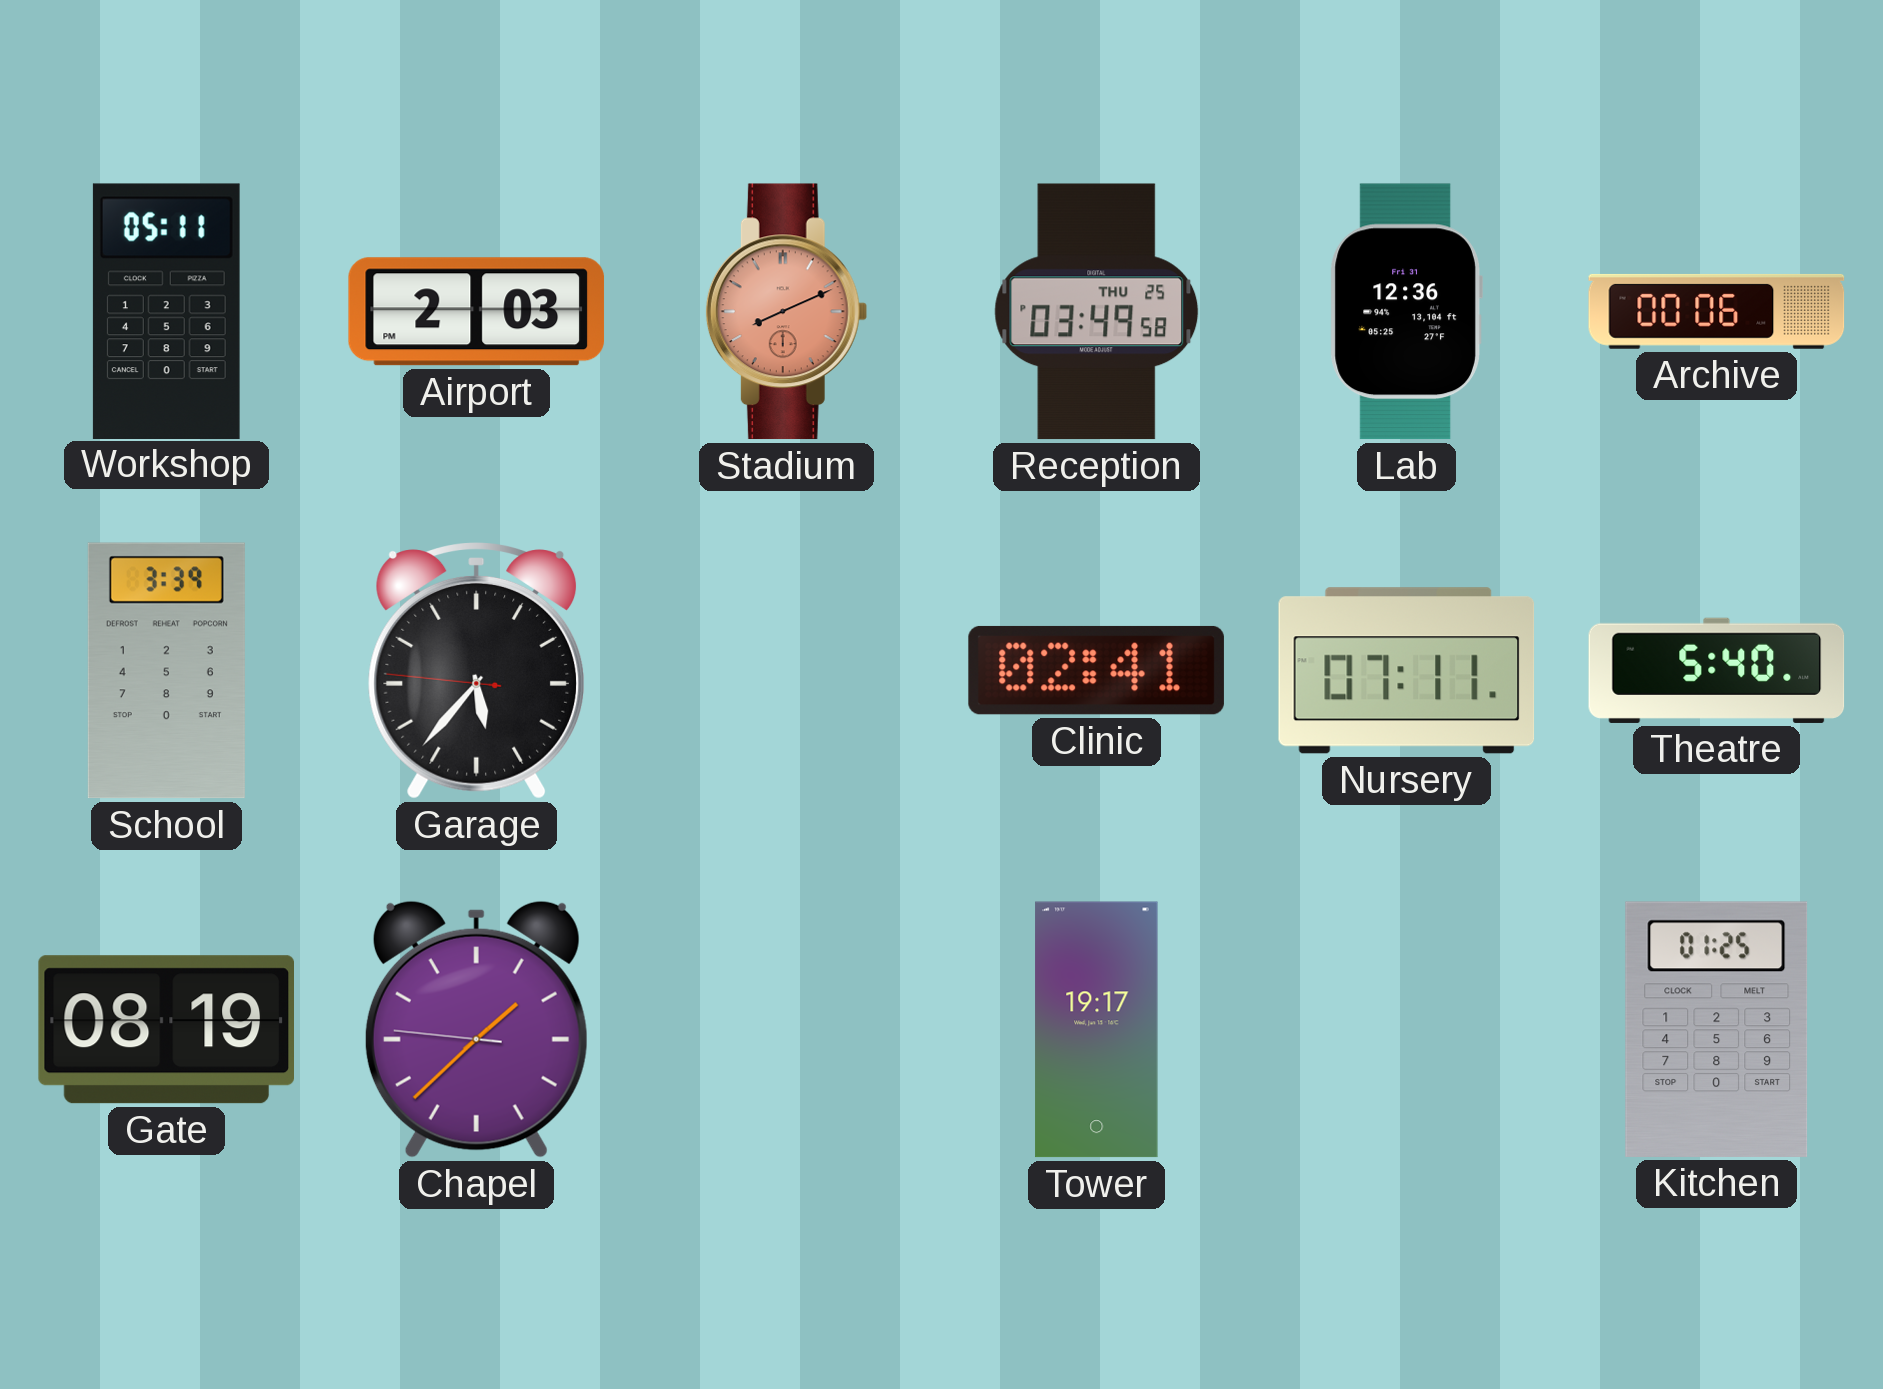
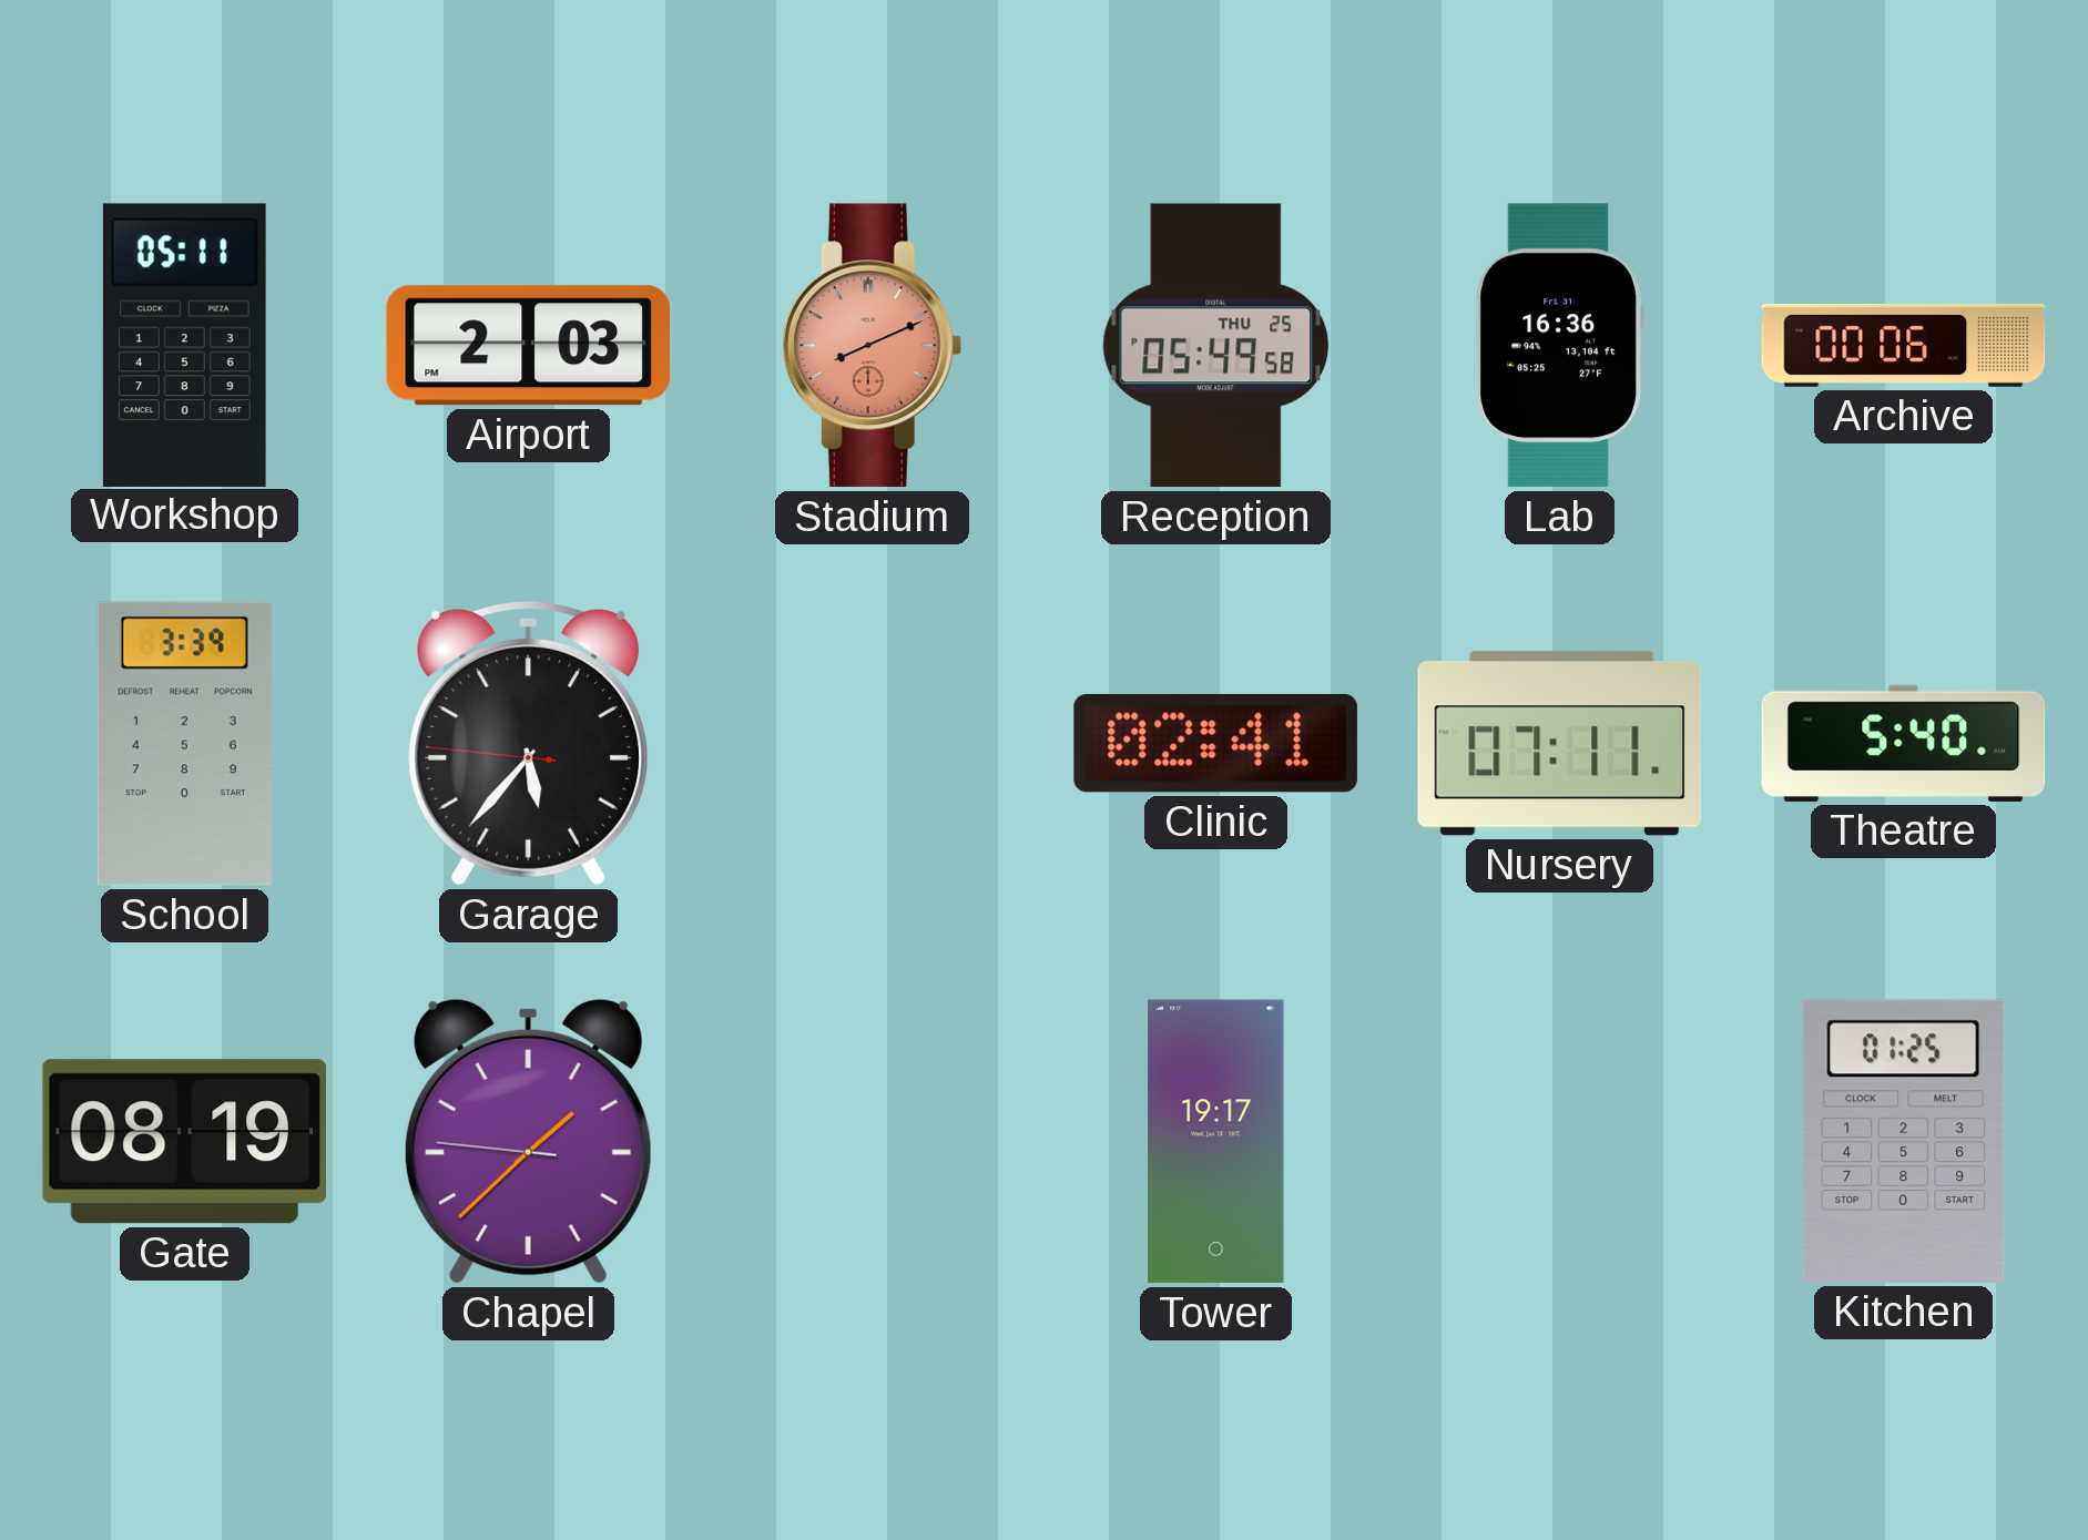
Reception: 03:49 -> 05:49
Lab: 12:36 -> 16:36
